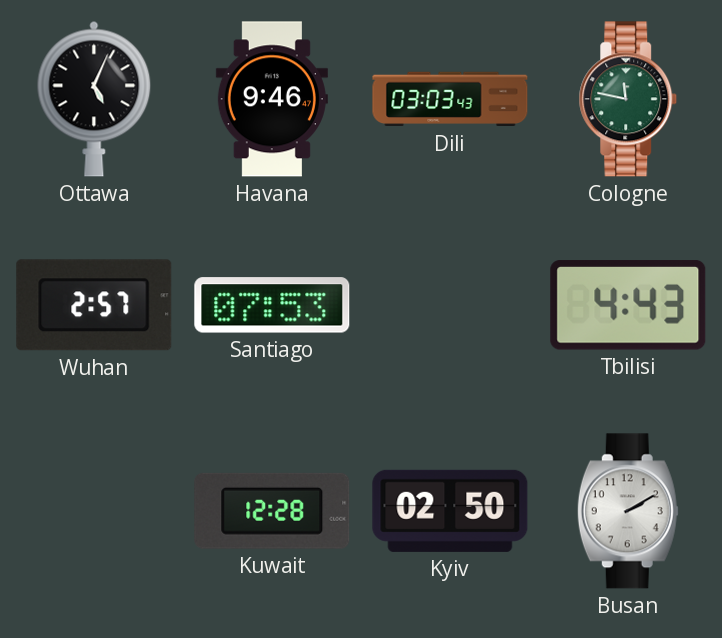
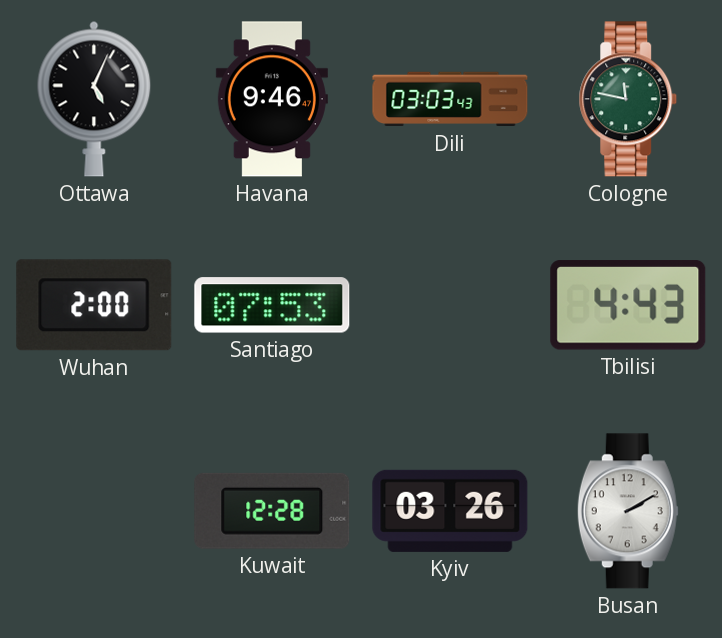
Wuhan: 2:57 -> 2:00
Kyiv: 02:50 -> 03:26
